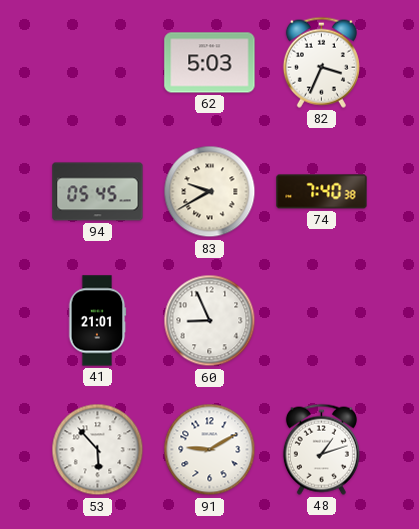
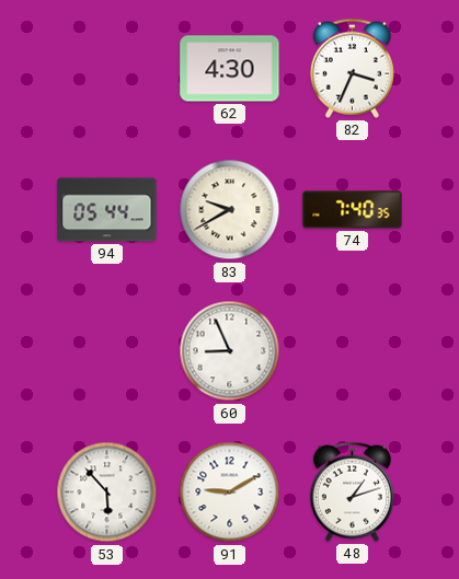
62: 5:03 -> 4:30
94: 05:45 -> 05:44
74: 7:40:38 -> 7:40:35
41: 21:01 -> none
